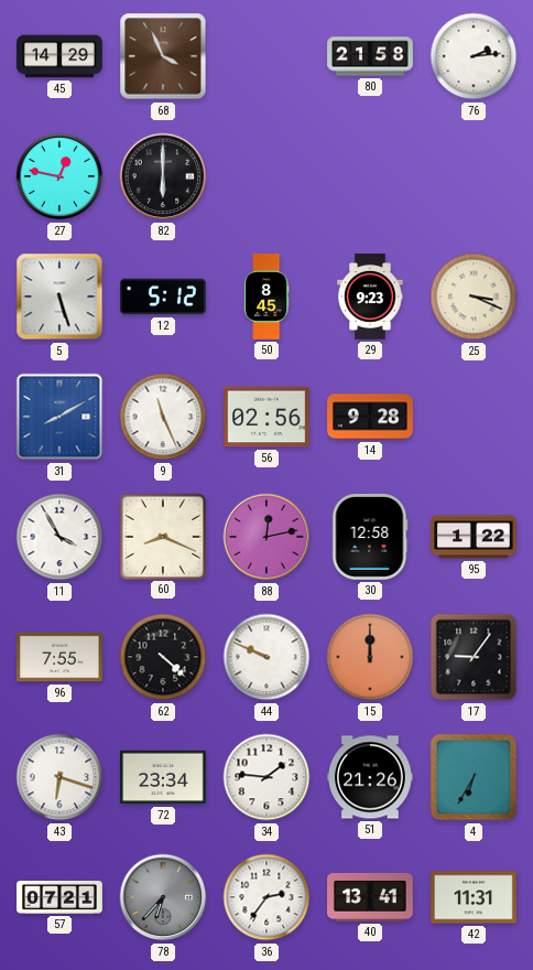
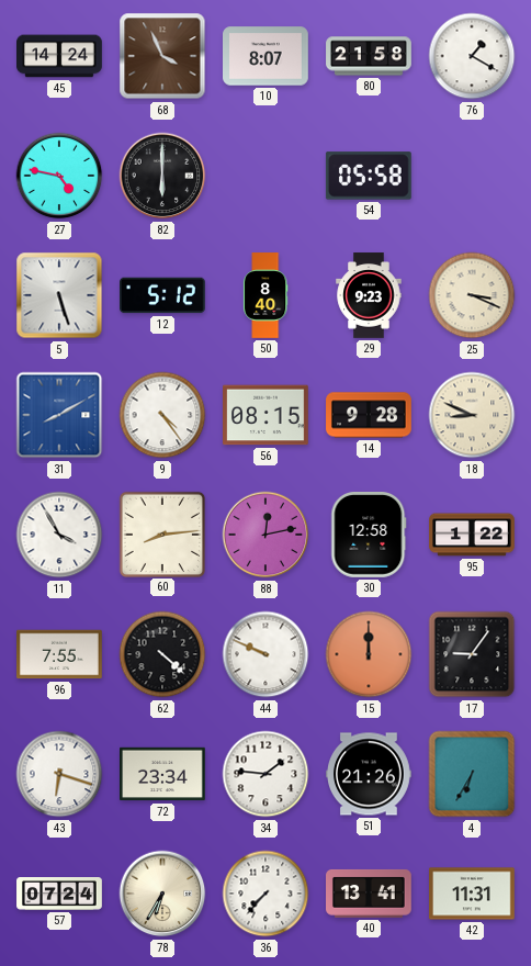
45: 14:29 -> 14:24
10: none -> 8:07
76: 2:14 -> 1:20
27: 12:47 -> 4:47
54: none -> 05:58
50: 8:45 -> 8:40
9: 11:26 -> 4:24
56: 02:56 -> 08:15
18: none -> 8:49
60: 8:19 -> 8:14
57: 07:21 -> 07:24
78: 6:37 -> 6:35
78 dial: grey -> cream
36: 2:36 -> 7:37
